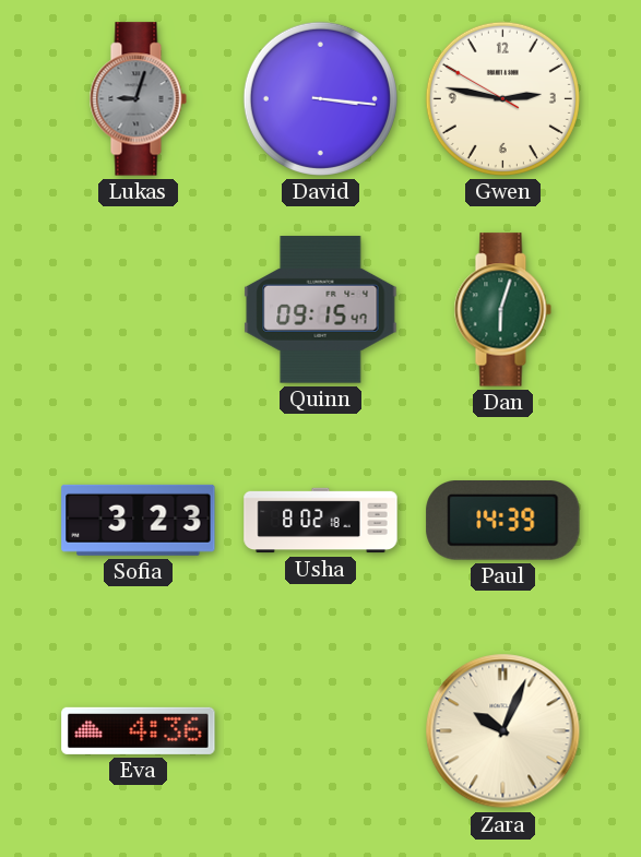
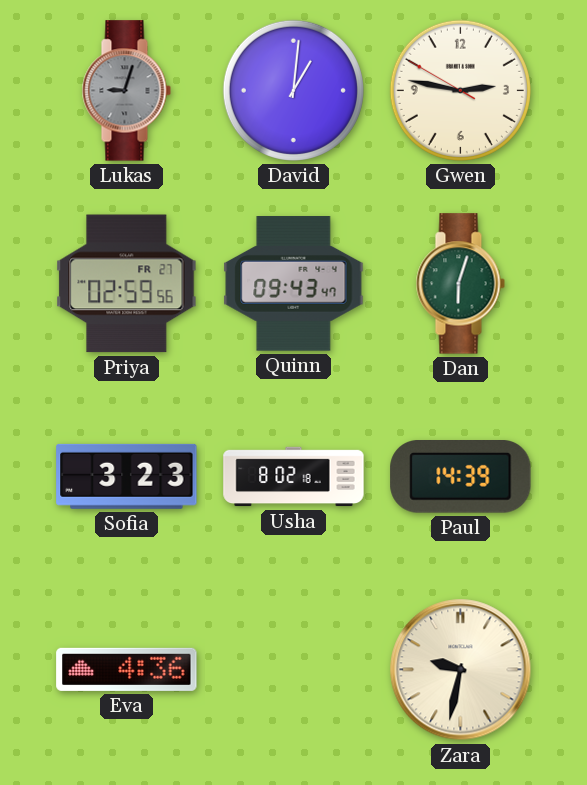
David: 3:16 -> 1:01
Priya: none -> 02:59
Quinn: 09:15 -> 09:43
Zara: 10:04 -> 9:32
